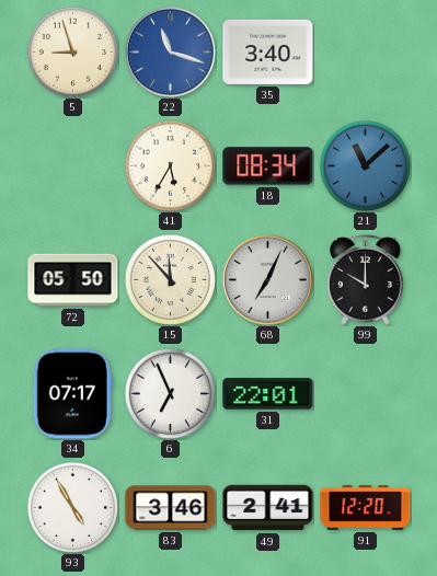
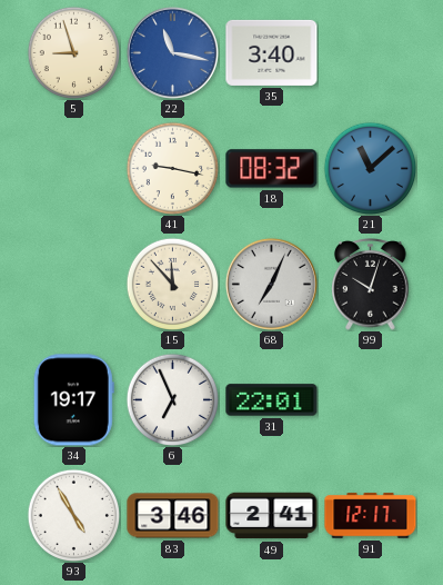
22: 11:18 -> 11:17
41: 5:35 -> 9:17
18: 08:34 -> 08:32
72: 05:50 -> none
99: 10:00 -> 10:03
34: 07:17 -> 19:17
91: 12:20 -> 12:17
